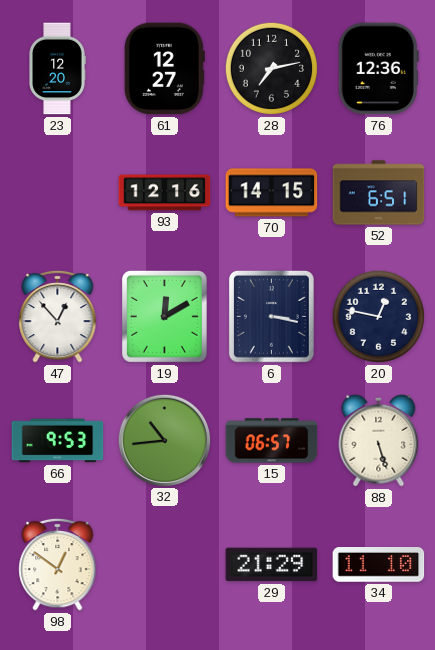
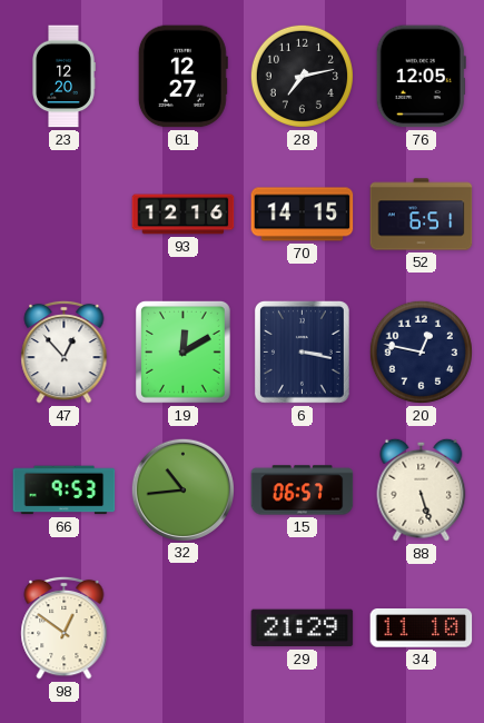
76: 12:36 -> 12:05
